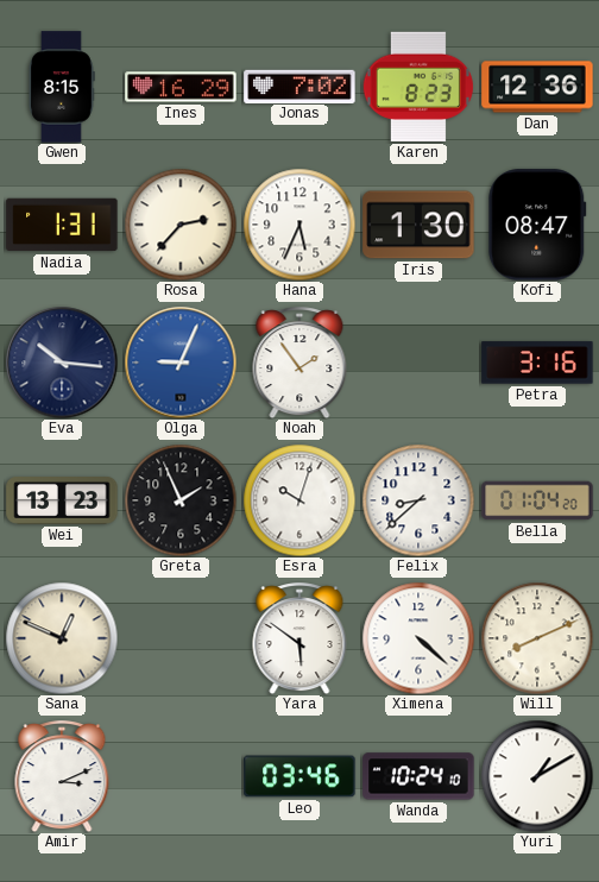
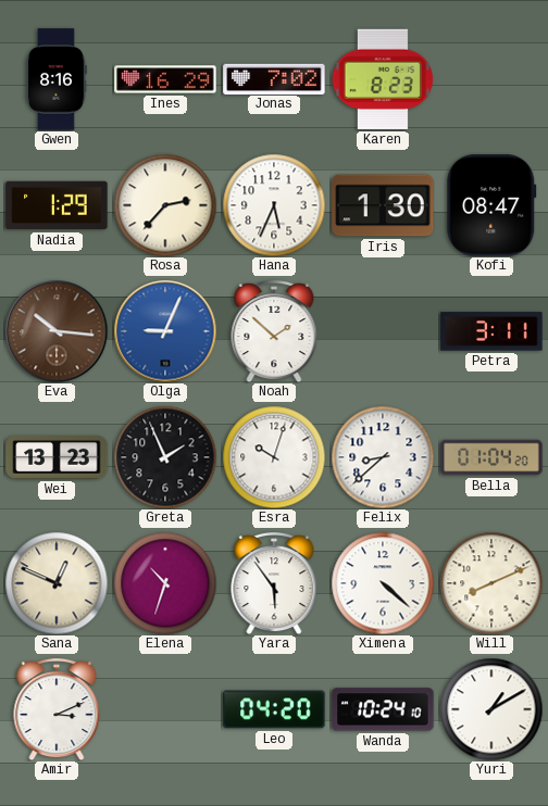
Gwen: 8:15 -> 8:16
Dan: 12:36 -> none
Nadia: 1:31 -> 1:29
Eva dial: navy -> brown
Noah: 1:54 -> 1:52
Petra: 3:16 -> 3:11
Elena: none -> 10:33
Yara: 5:51 -> 5:54
Leo: 03:46 -> 04:20
